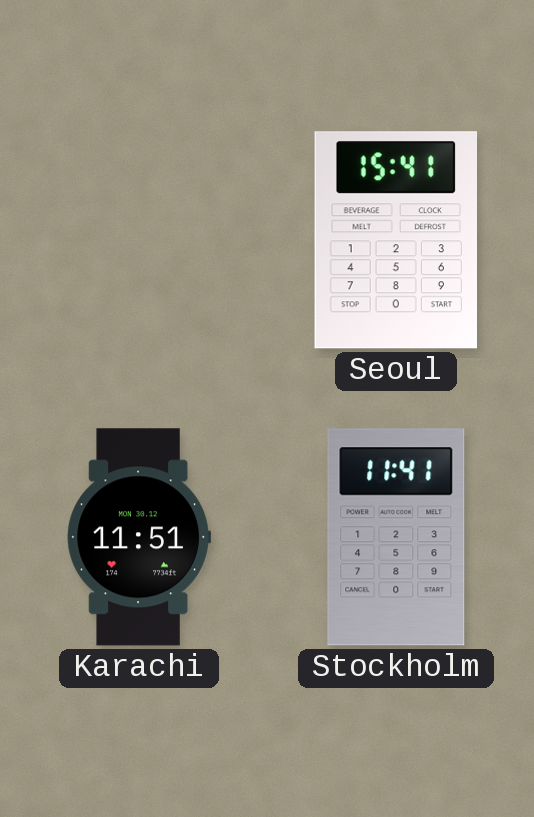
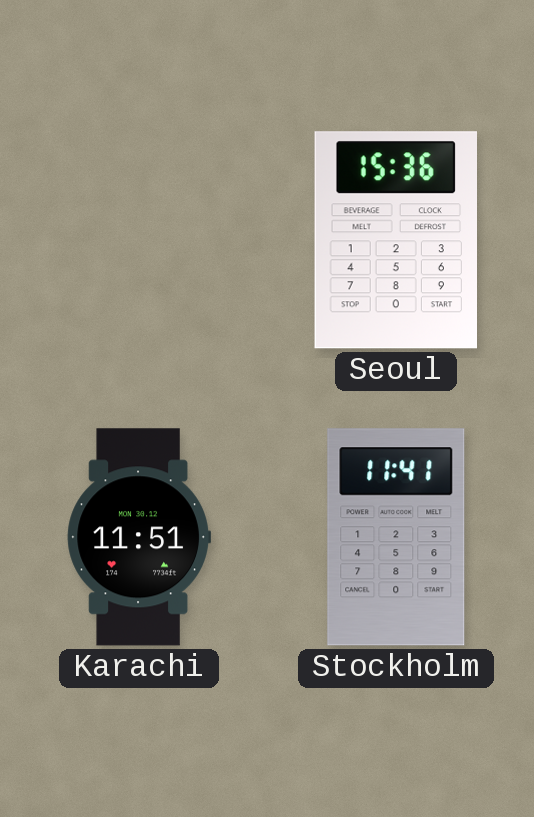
Seoul: 15:41 -> 15:36
